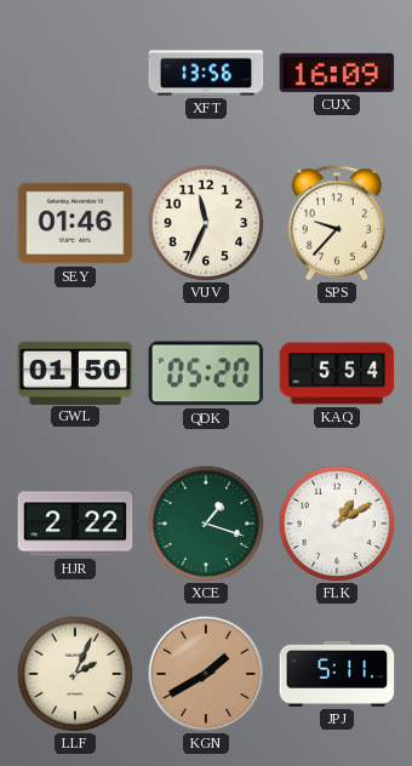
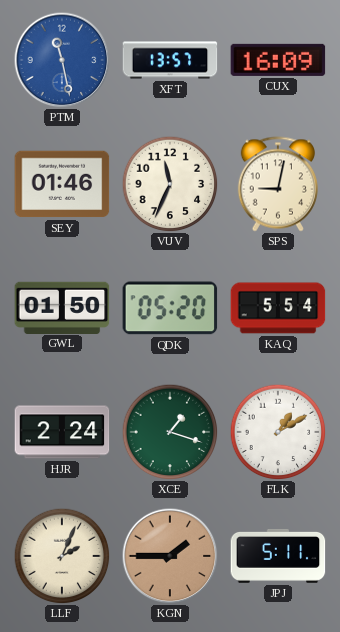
PTM: none -> 11:28
XFT: 13:56 -> 13:57
SPS: 9:37 -> 9:02
HJR: 2:22 -> 2:24
KGN: 1:40 -> 1:45
